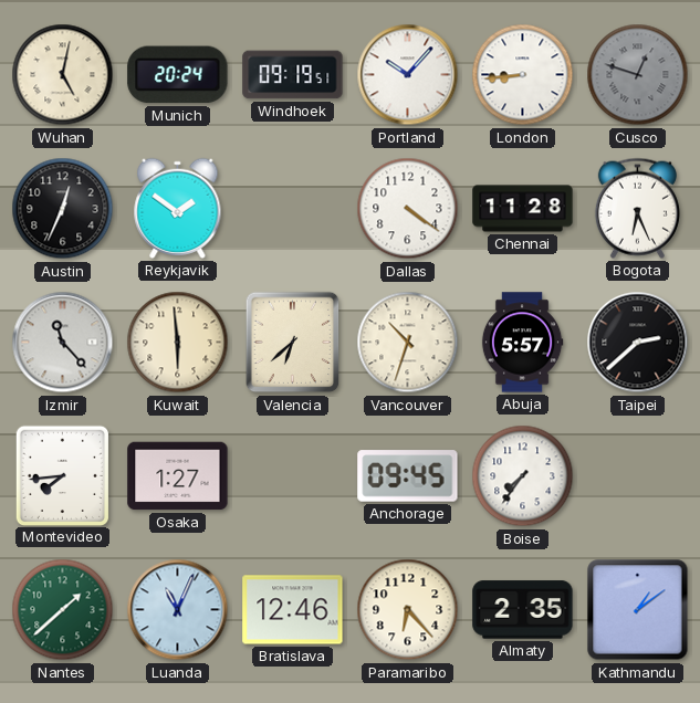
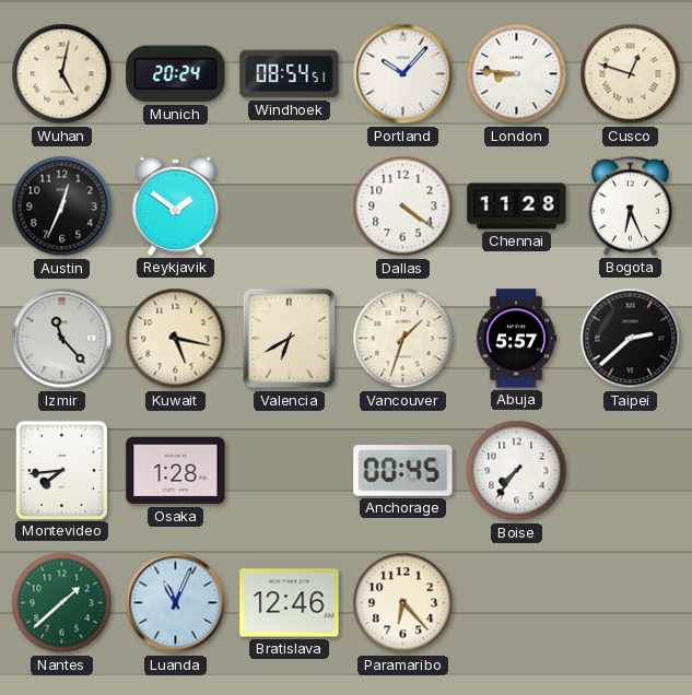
Windhoek: 09:19 -> 08:54
London: 8:44 -> 8:46
Cusco dial: grey -> cream
Kuwait: 5:59 -> 5:17
Valencia: 6:38 -> 6:40
Vancouver: 10:33 -> 1:33
Osaka: 1:27 -> 1:28
Anchorage: 09:45 -> 00:45
Almaty: 2:35 -> none
Kathmandu: 1:09 -> none
